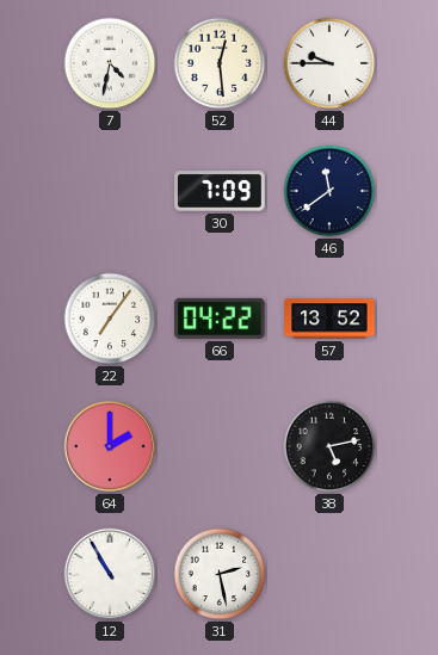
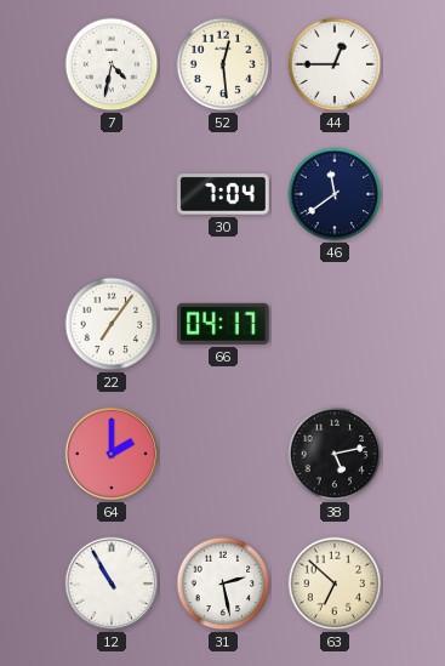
44: 9:45 -> 12:45
30: 7:09 -> 7:04
66: 04:22 -> 04:17
57: 13:52 -> none
63: none -> 6:52
